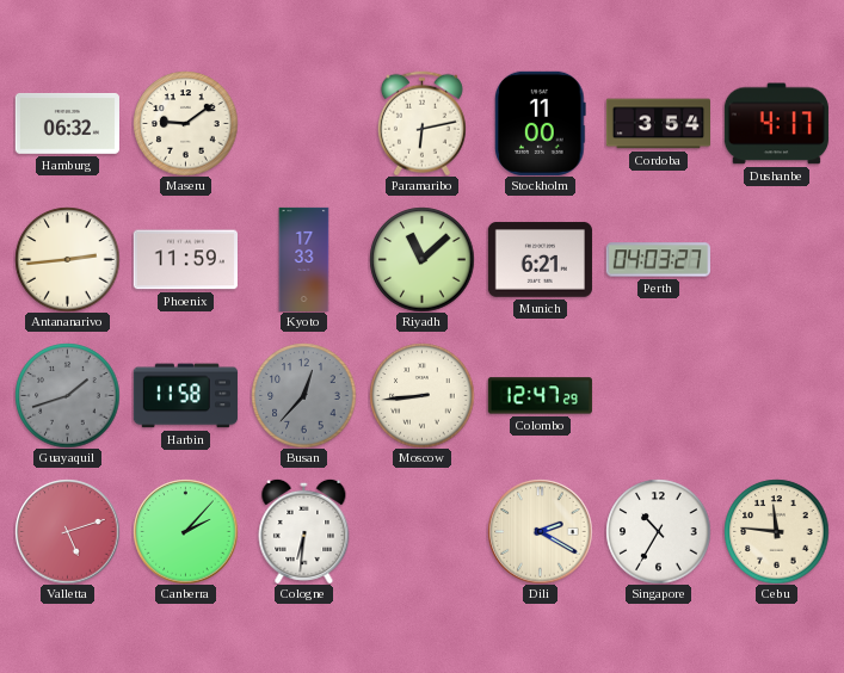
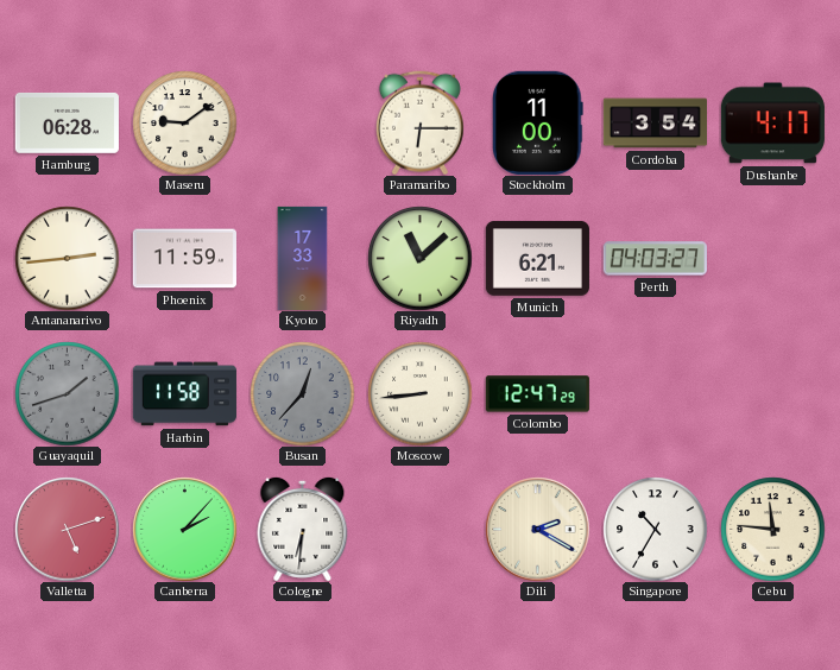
Hamburg: 06:32 -> 06:28
Paramaribo: 6:13 -> 6:15
